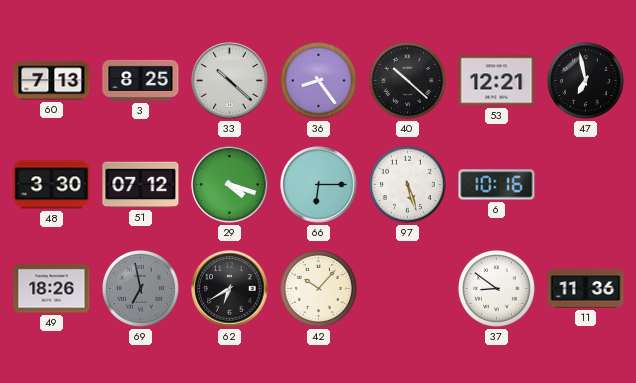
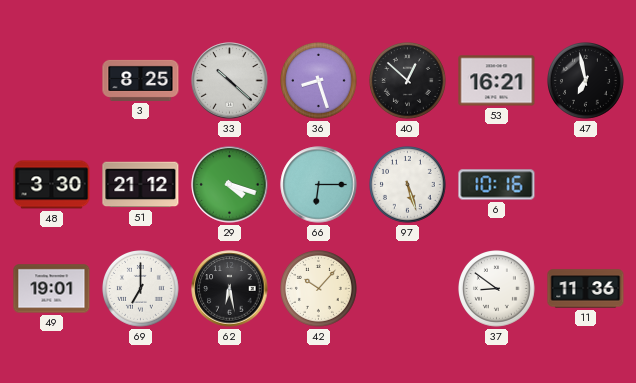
60: 7:13 -> none
36: 8:24 -> 8:27
40: 10:22 -> 12:52
53: 12:21 -> 16:21
51: 07:12 -> 21:12
49: 18:26 -> 19:01
69: 6:58 -> 7:00
69 dial: grey -> white
62: 6:40 -> 6:28
